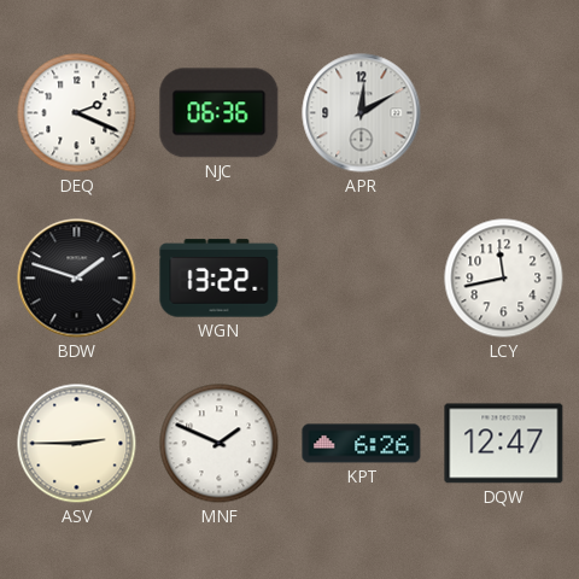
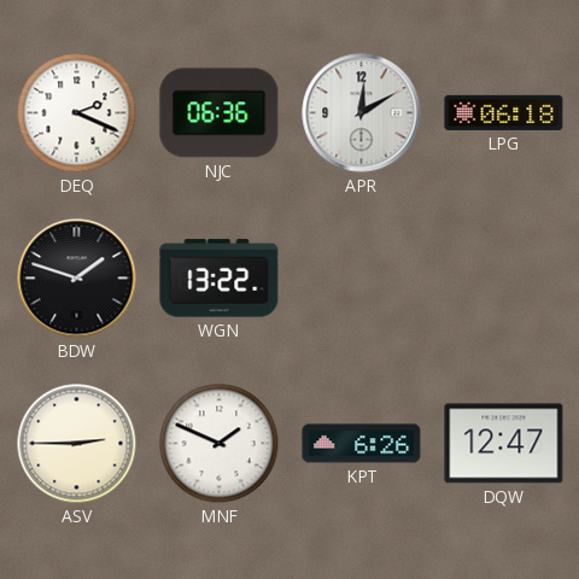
LPG: none -> 06:18
LCY: 11:43 -> none
